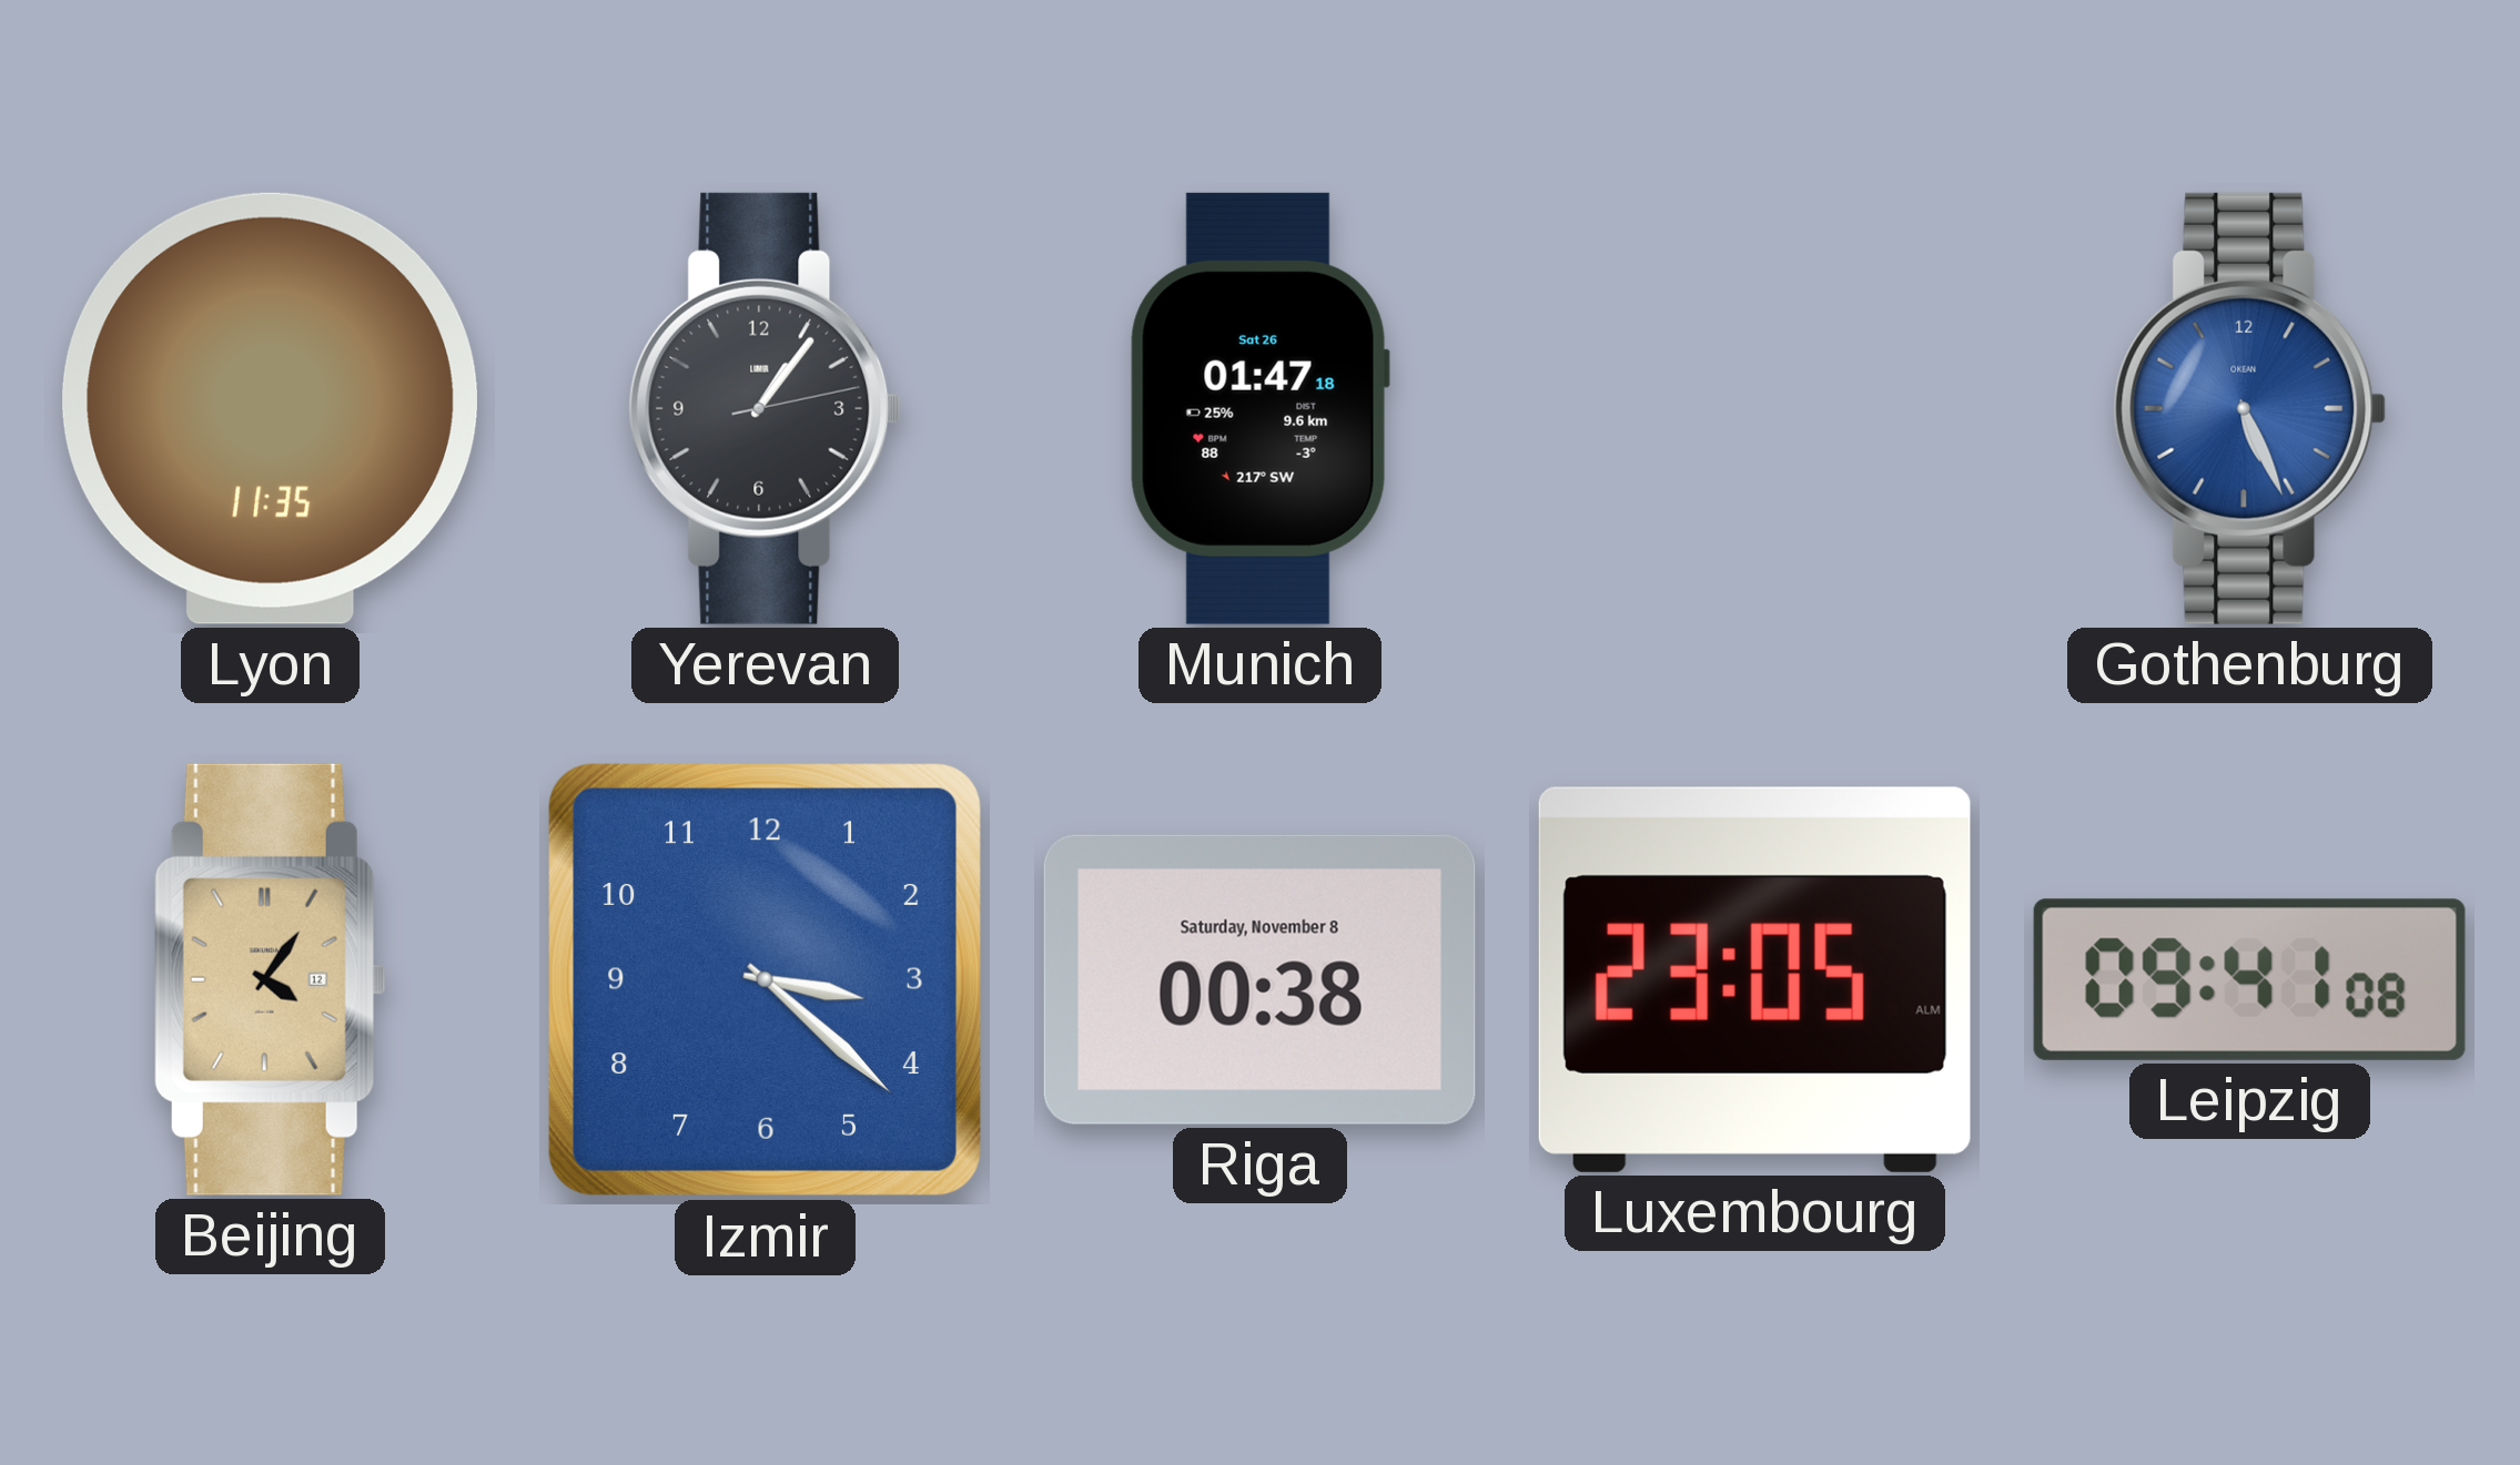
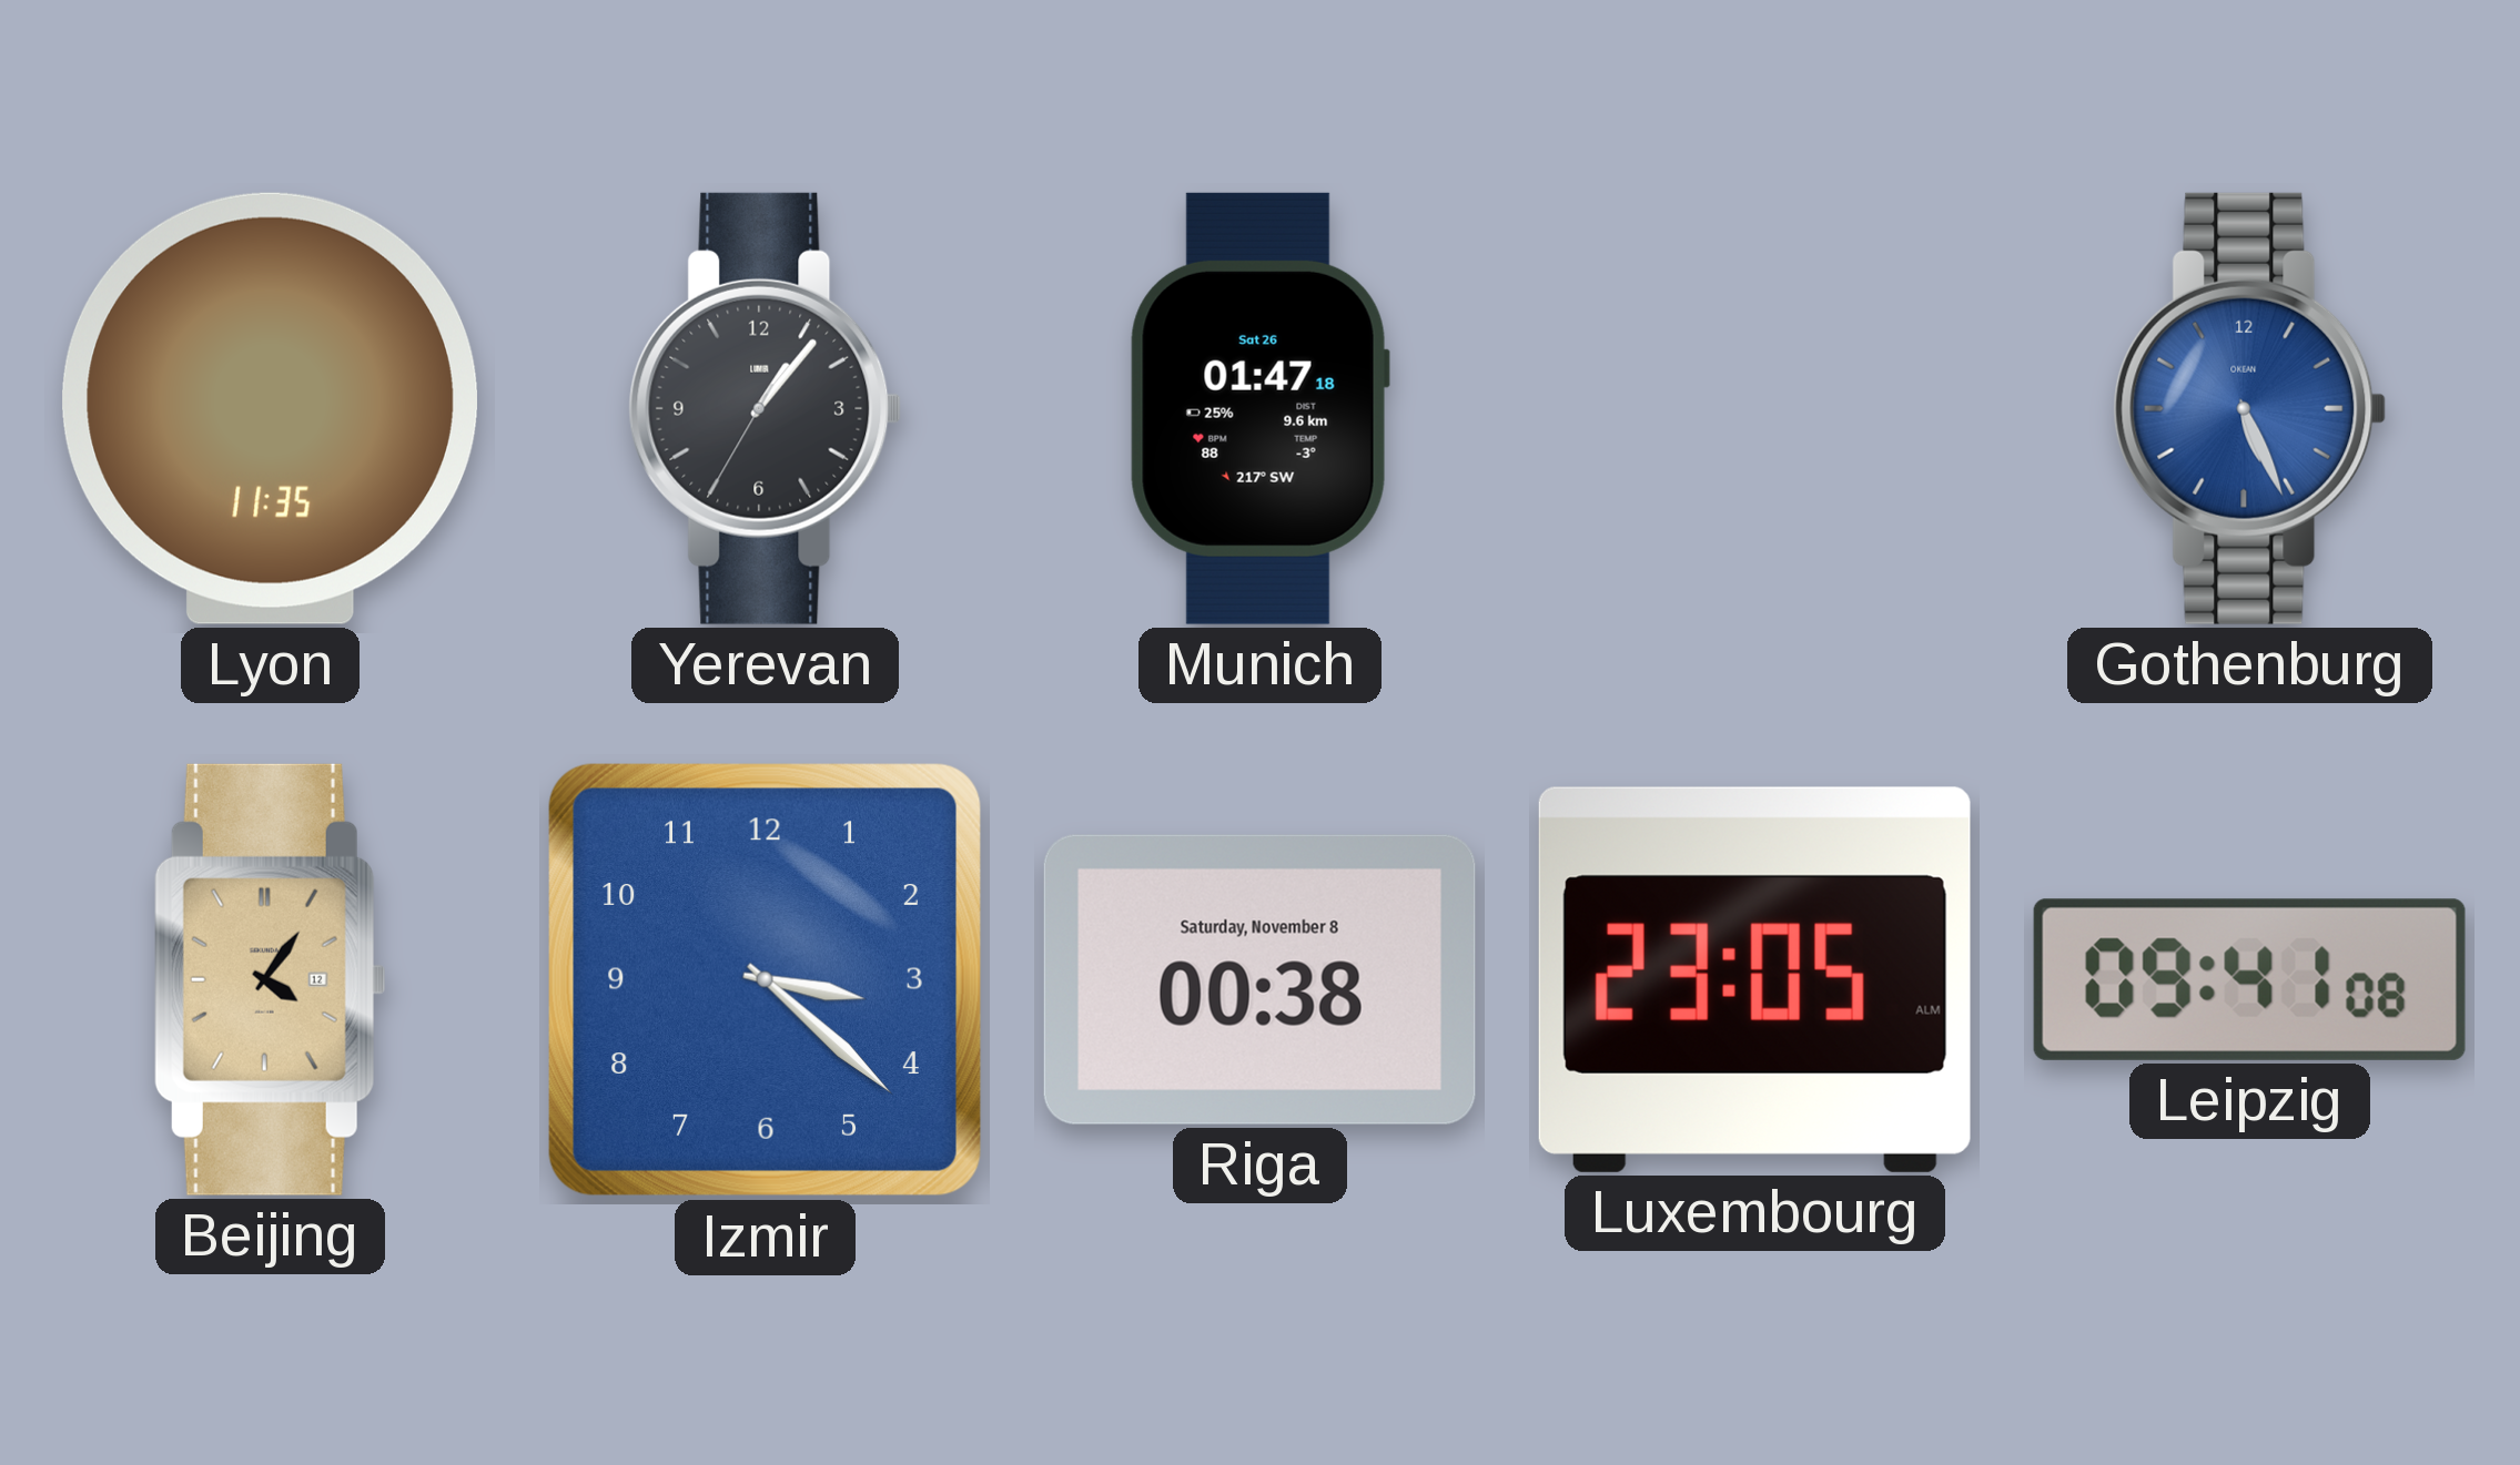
Yerevan: 1:06:13 -> 1:06:35
